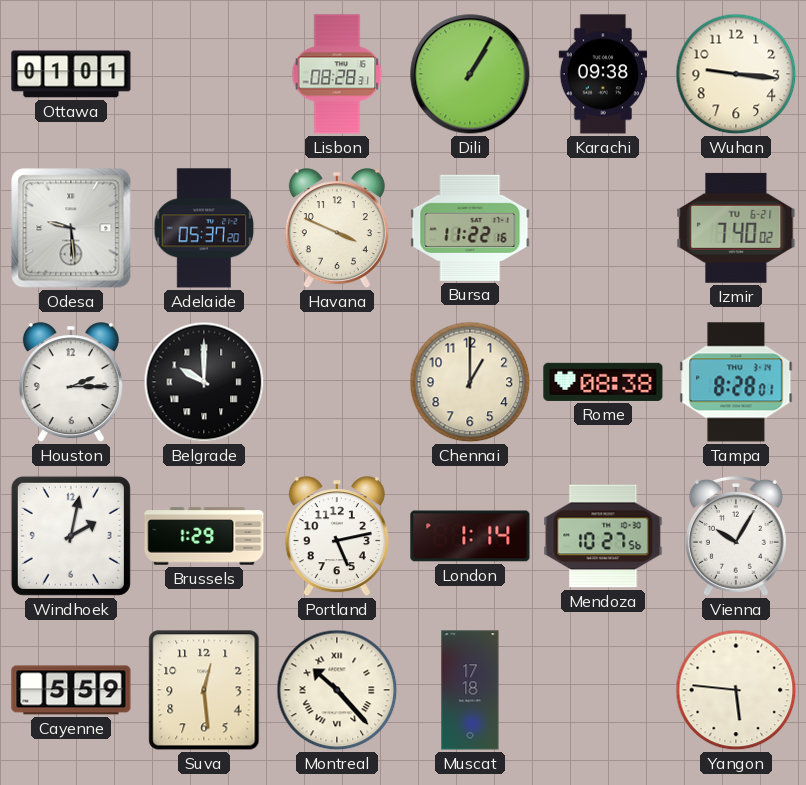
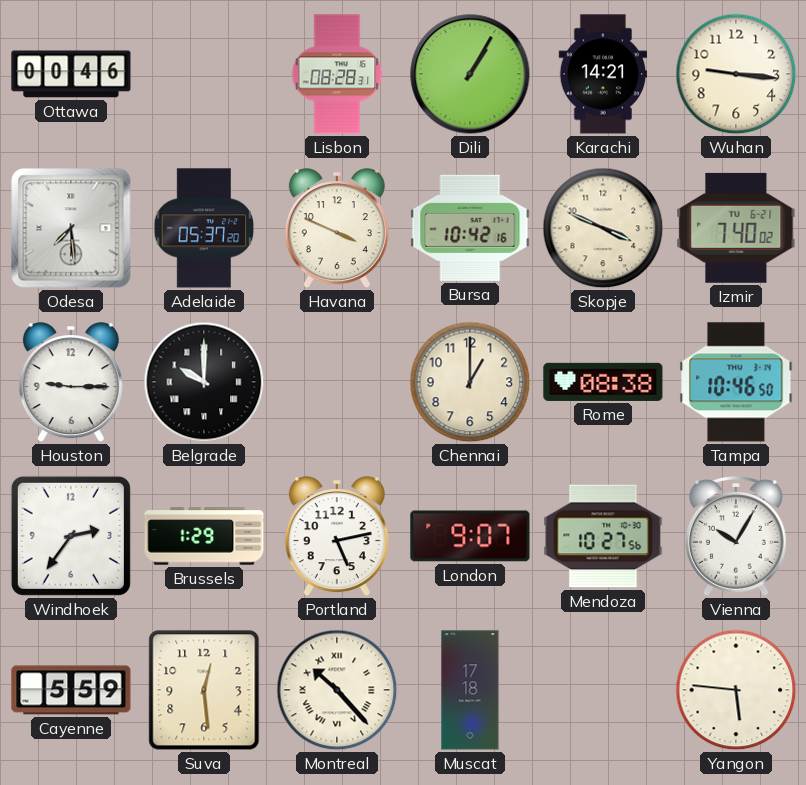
Ottawa: 01:01 -> 00:46
Karachi: 09:38 -> 14:21
Odesa: 9:29 -> 7:29
Bursa: 11:22 -> 10:42
Skopje: none -> 3:49
Houston: 2:15 -> 9:15
Tampa: 8:28 -> 10:46
Windhoek: 2:02 -> 2:36
London: 1:14 -> 9:07
